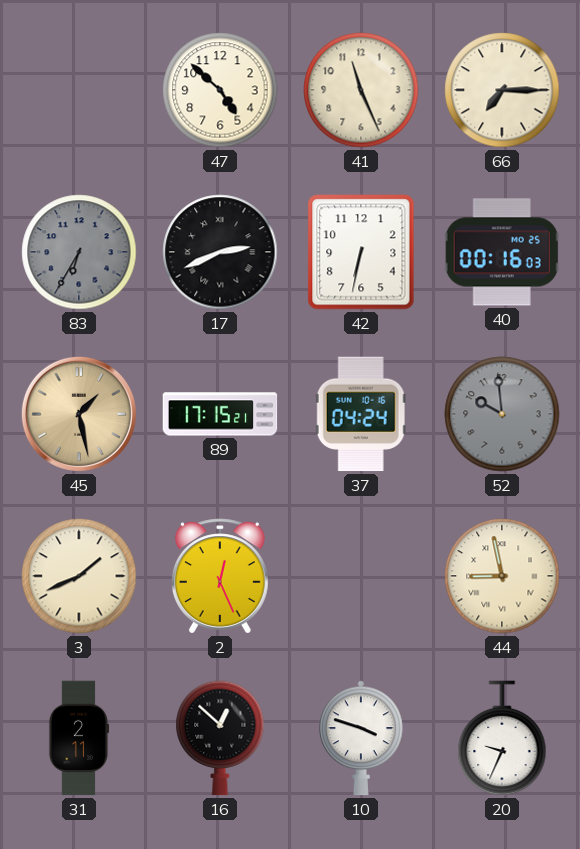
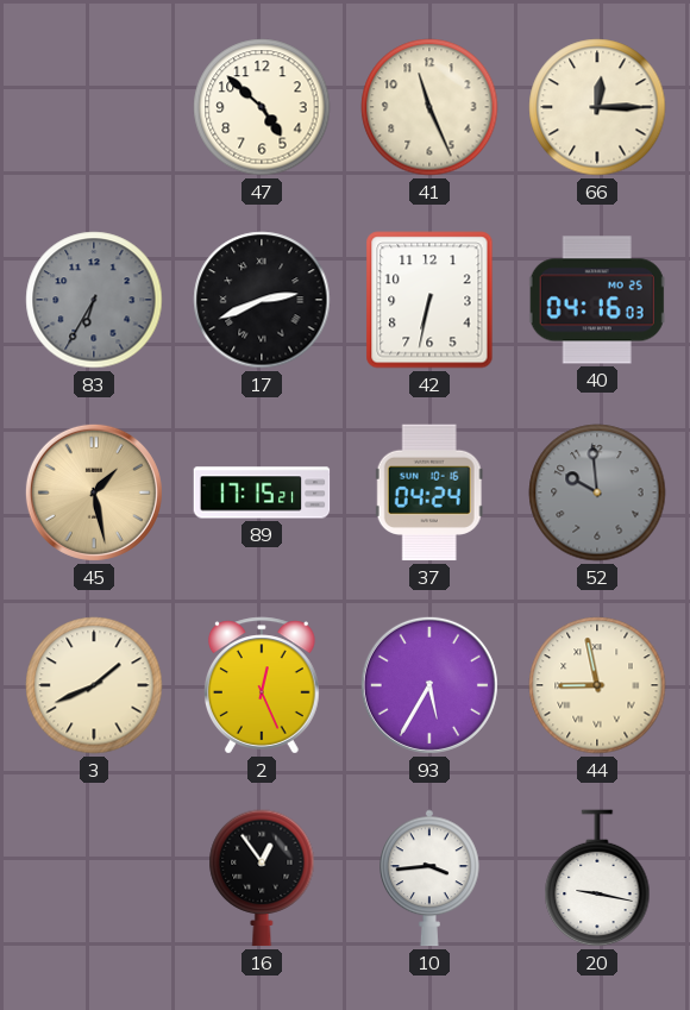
66: 7:15 -> 12:15
40: 00:16 -> 04:16
93: none -> 5:35
31: 2:11 -> none
16: 12:52 -> 12:54
10: 3:48 -> 3:44
20: 9:34 -> 9:17
